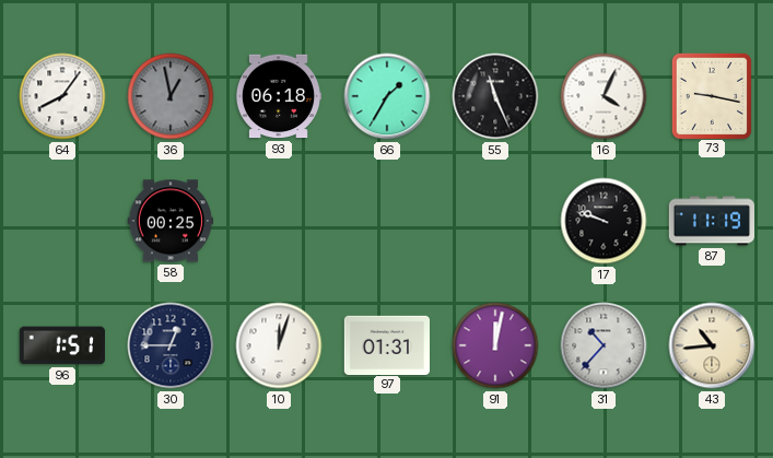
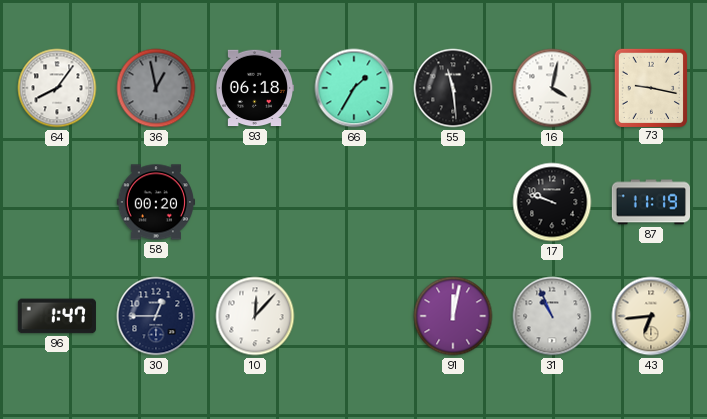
55: 11:26 -> 11:29
16: 4:04 -> 4:02
58: 00:25 -> 00:20
96: 1:51 -> 1:47
10: 12:03 -> 12:07
97: 01:31 -> none
31: 10:37 -> 10:56
43: 10:44 -> 6:44
